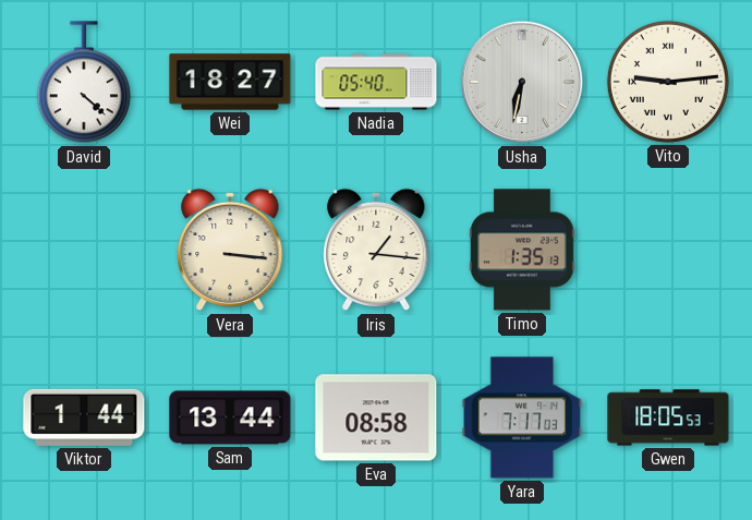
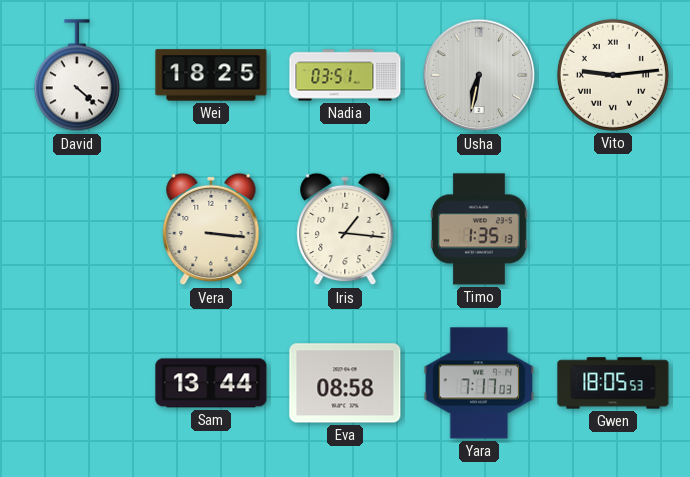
Wei: 18:27 -> 18:25
Nadia: 05:40 -> 03:51
Viktor: 1:44 -> none
